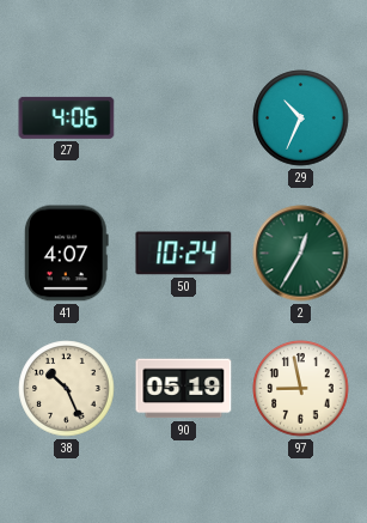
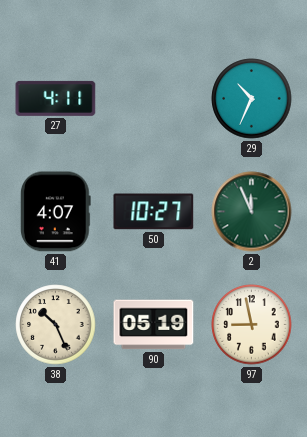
27: 4:06 -> 4:11
50: 10:24 -> 10:27
2: 12:35 -> 11:56
